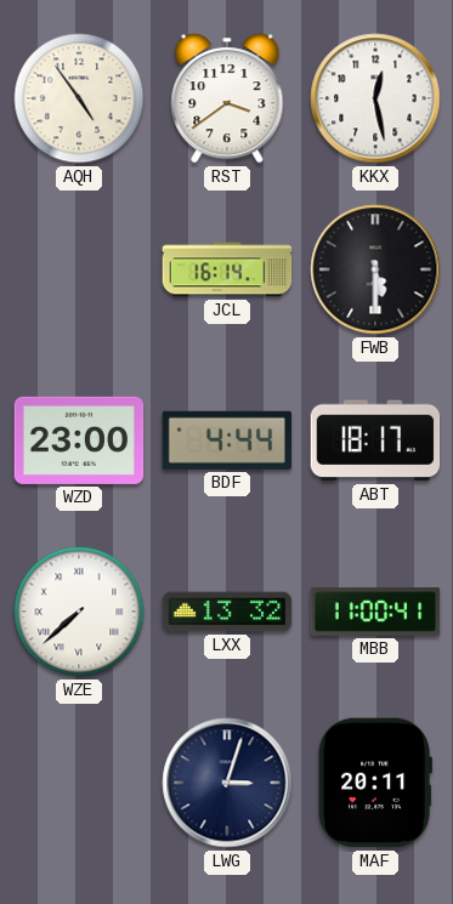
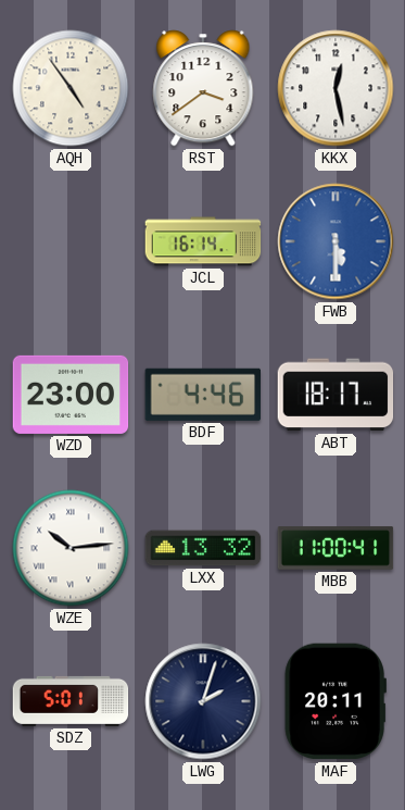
FWB dial: black -> blue
BDF: 4:44 -> 4:46
WZE: 7:38 -> 10:14
SDZ: none -> 5:01
LWG: 3:03 -> 2:03
